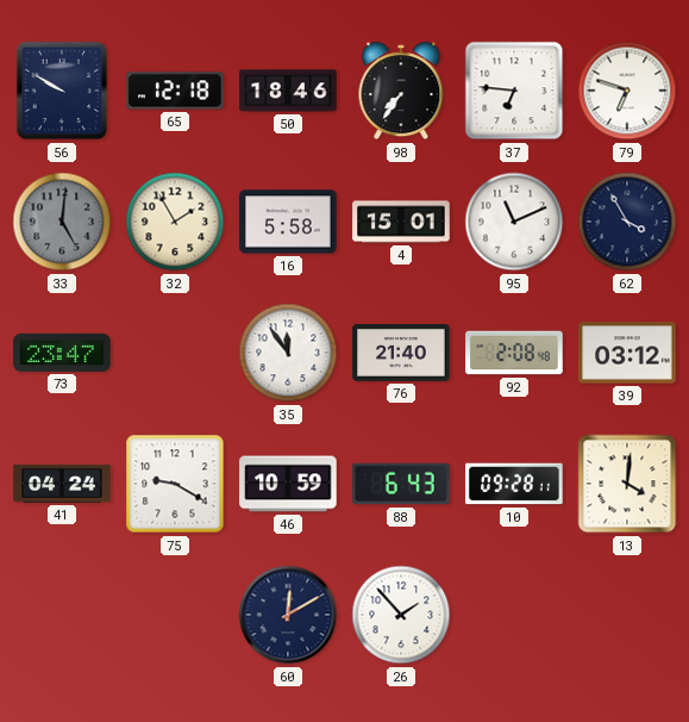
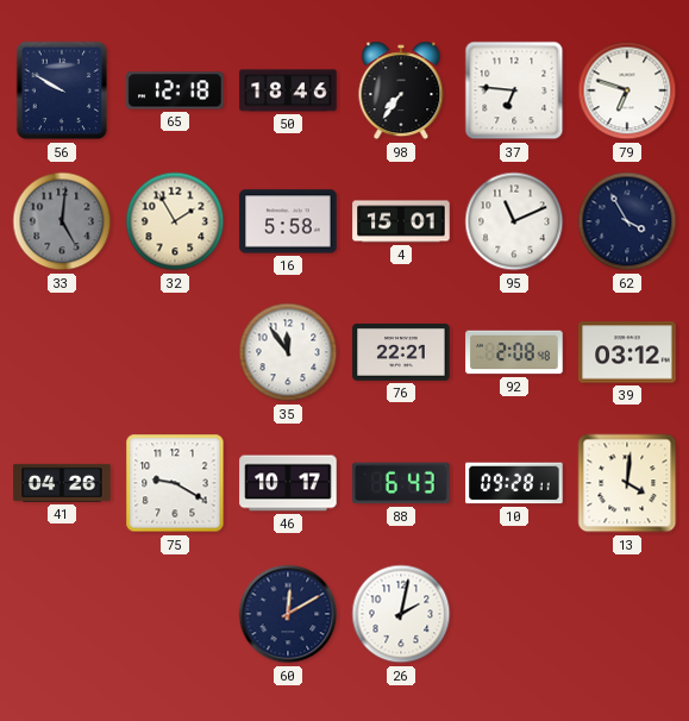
73: 23:47 -> none
76: 21:40 -> 22:21
41: 04:24 -> 04:26
46: 10:59 -> 10:17
26: 1:53 -> 2:02
